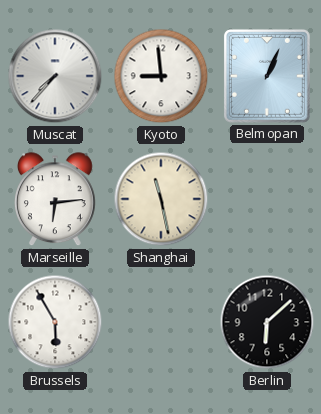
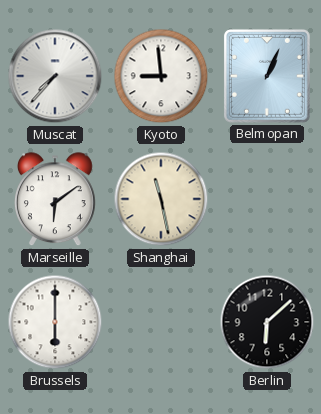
Marseille: 6:14 -> 6:09
Brussels: 5:55 -> 6:00
